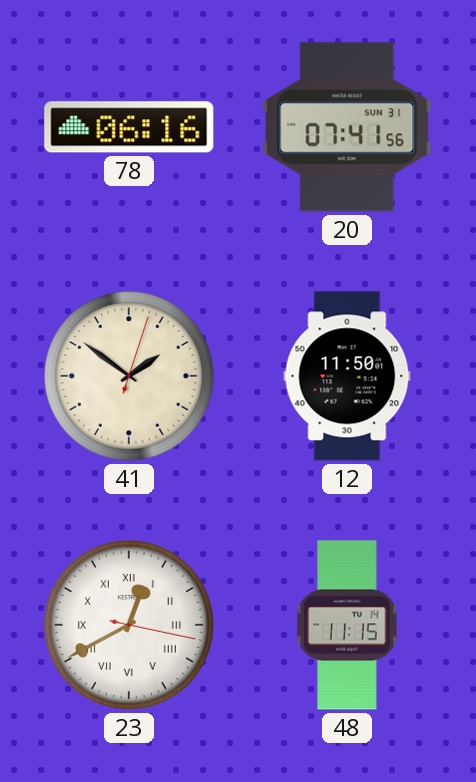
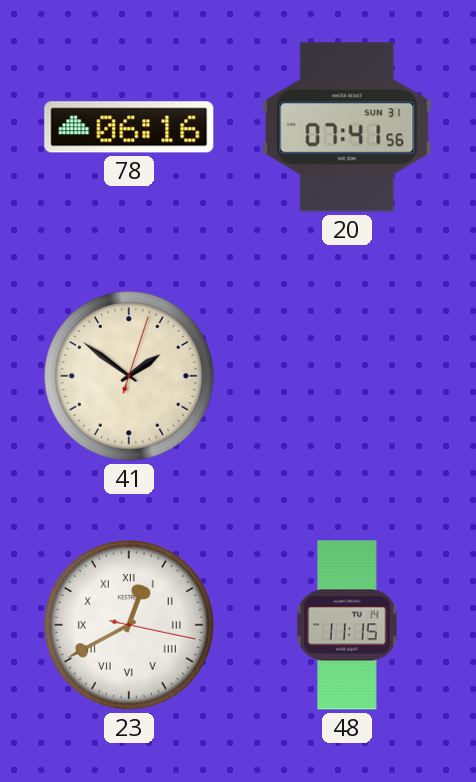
12: 11:50 -> none
